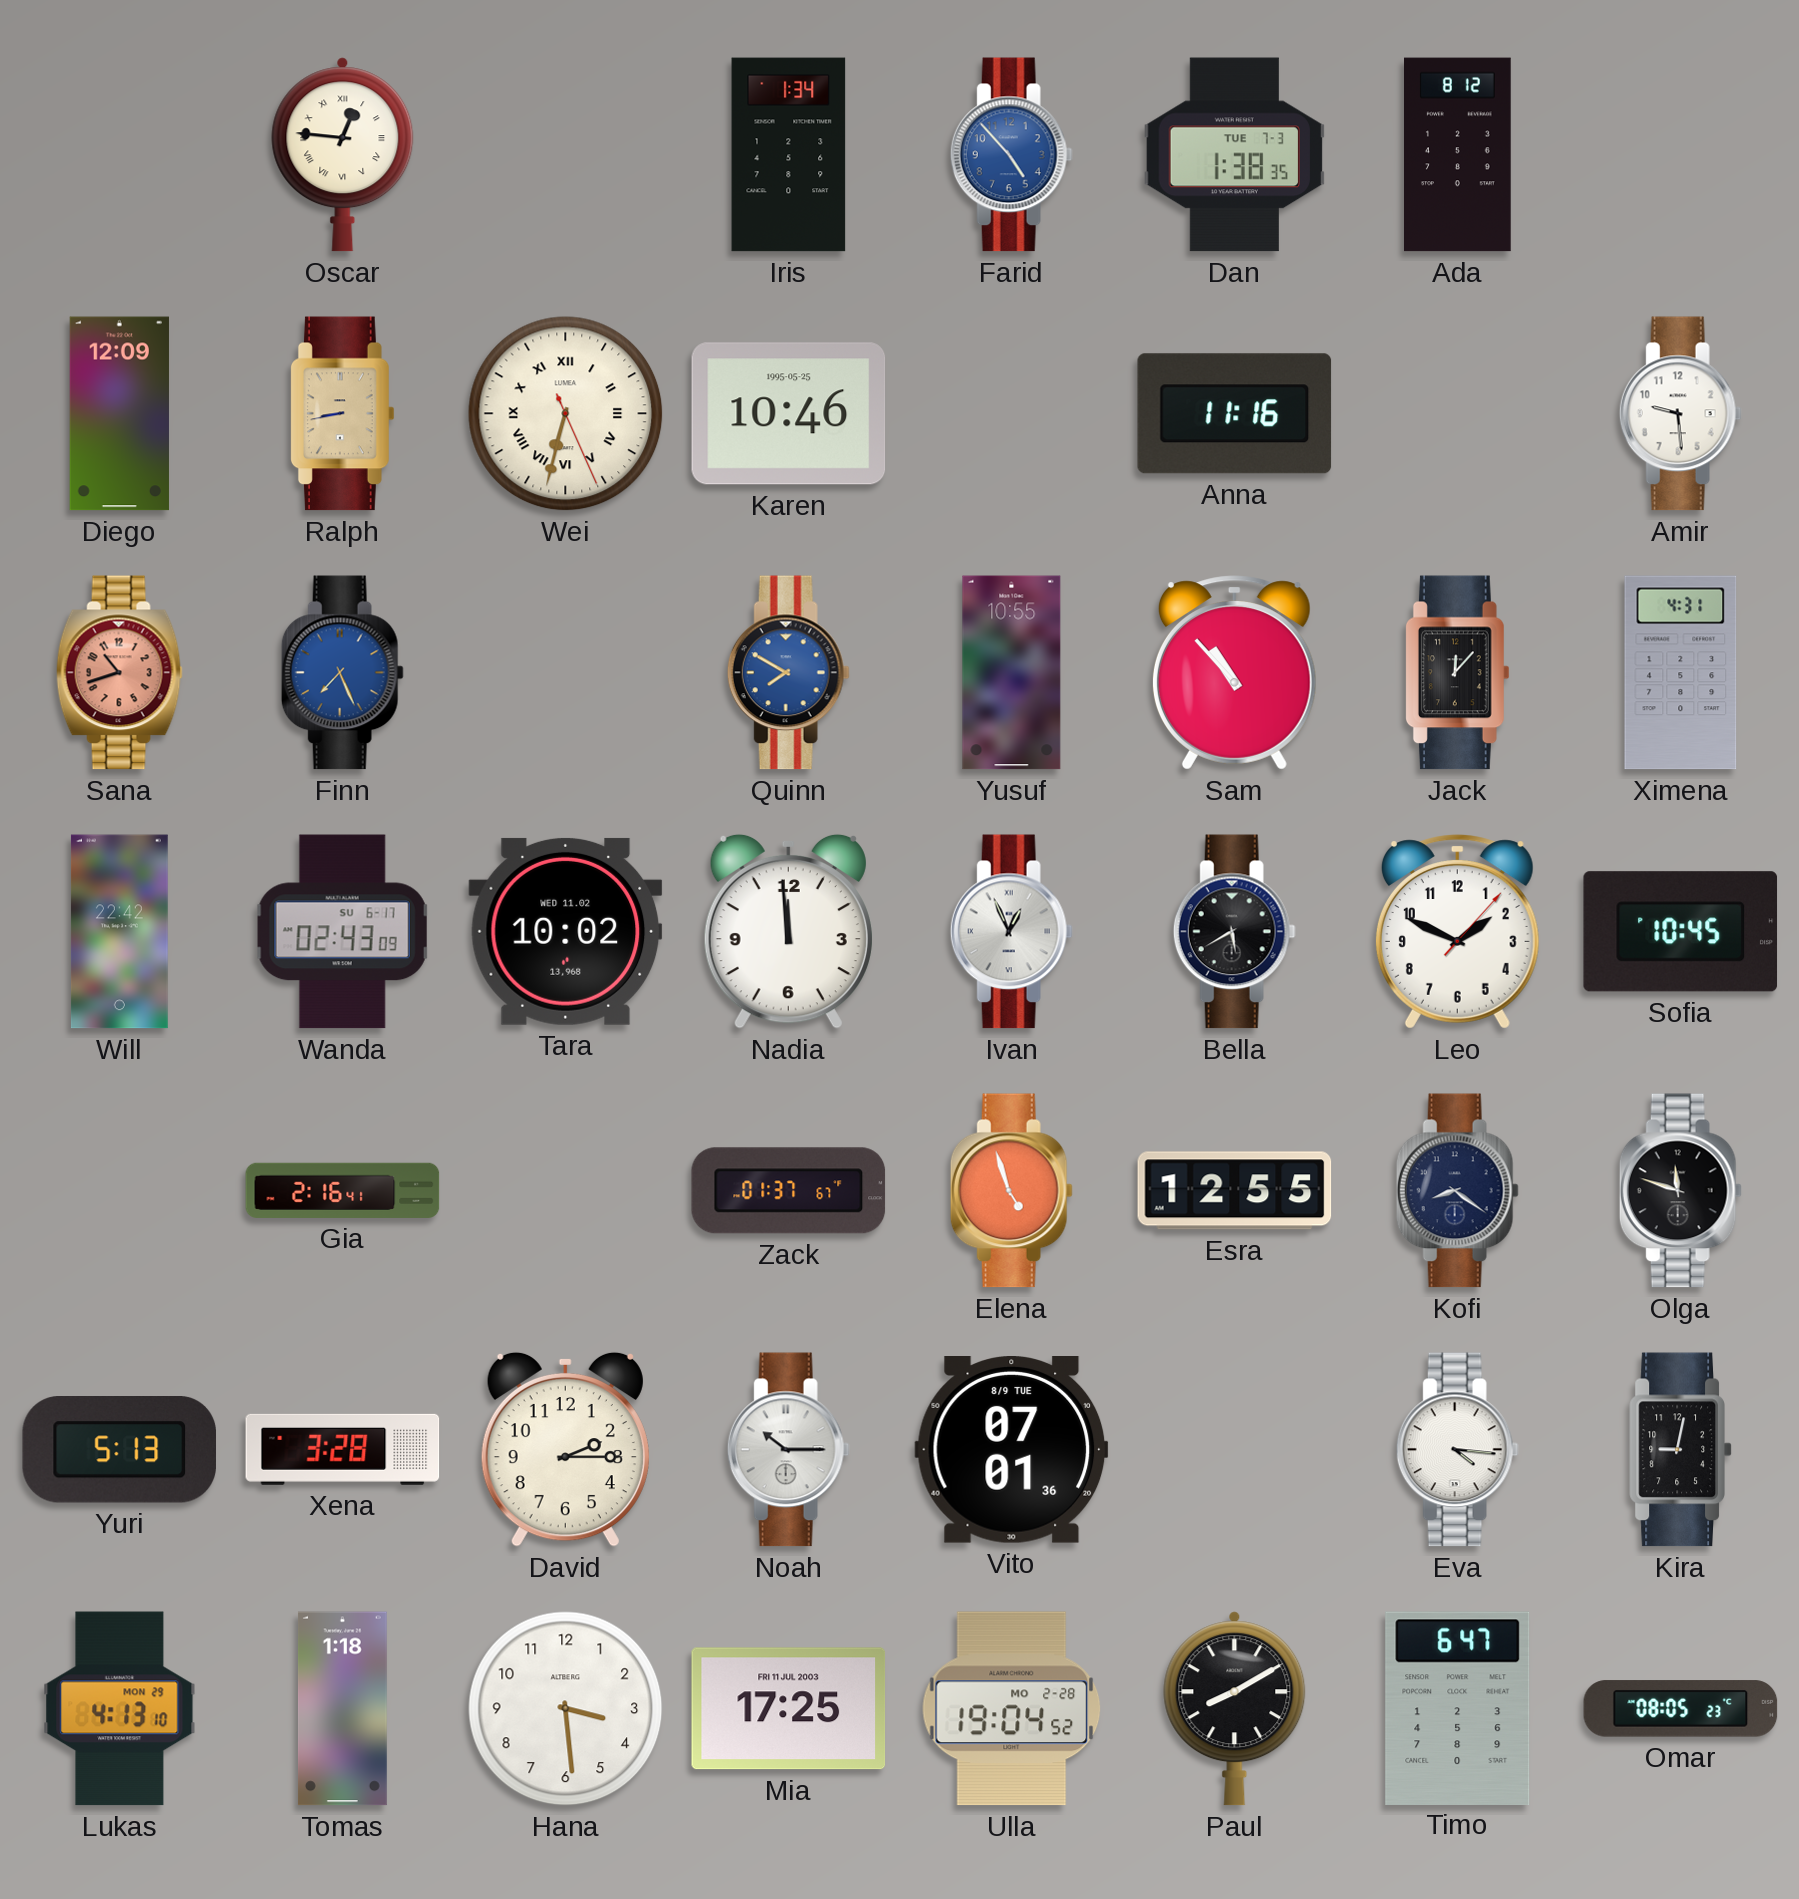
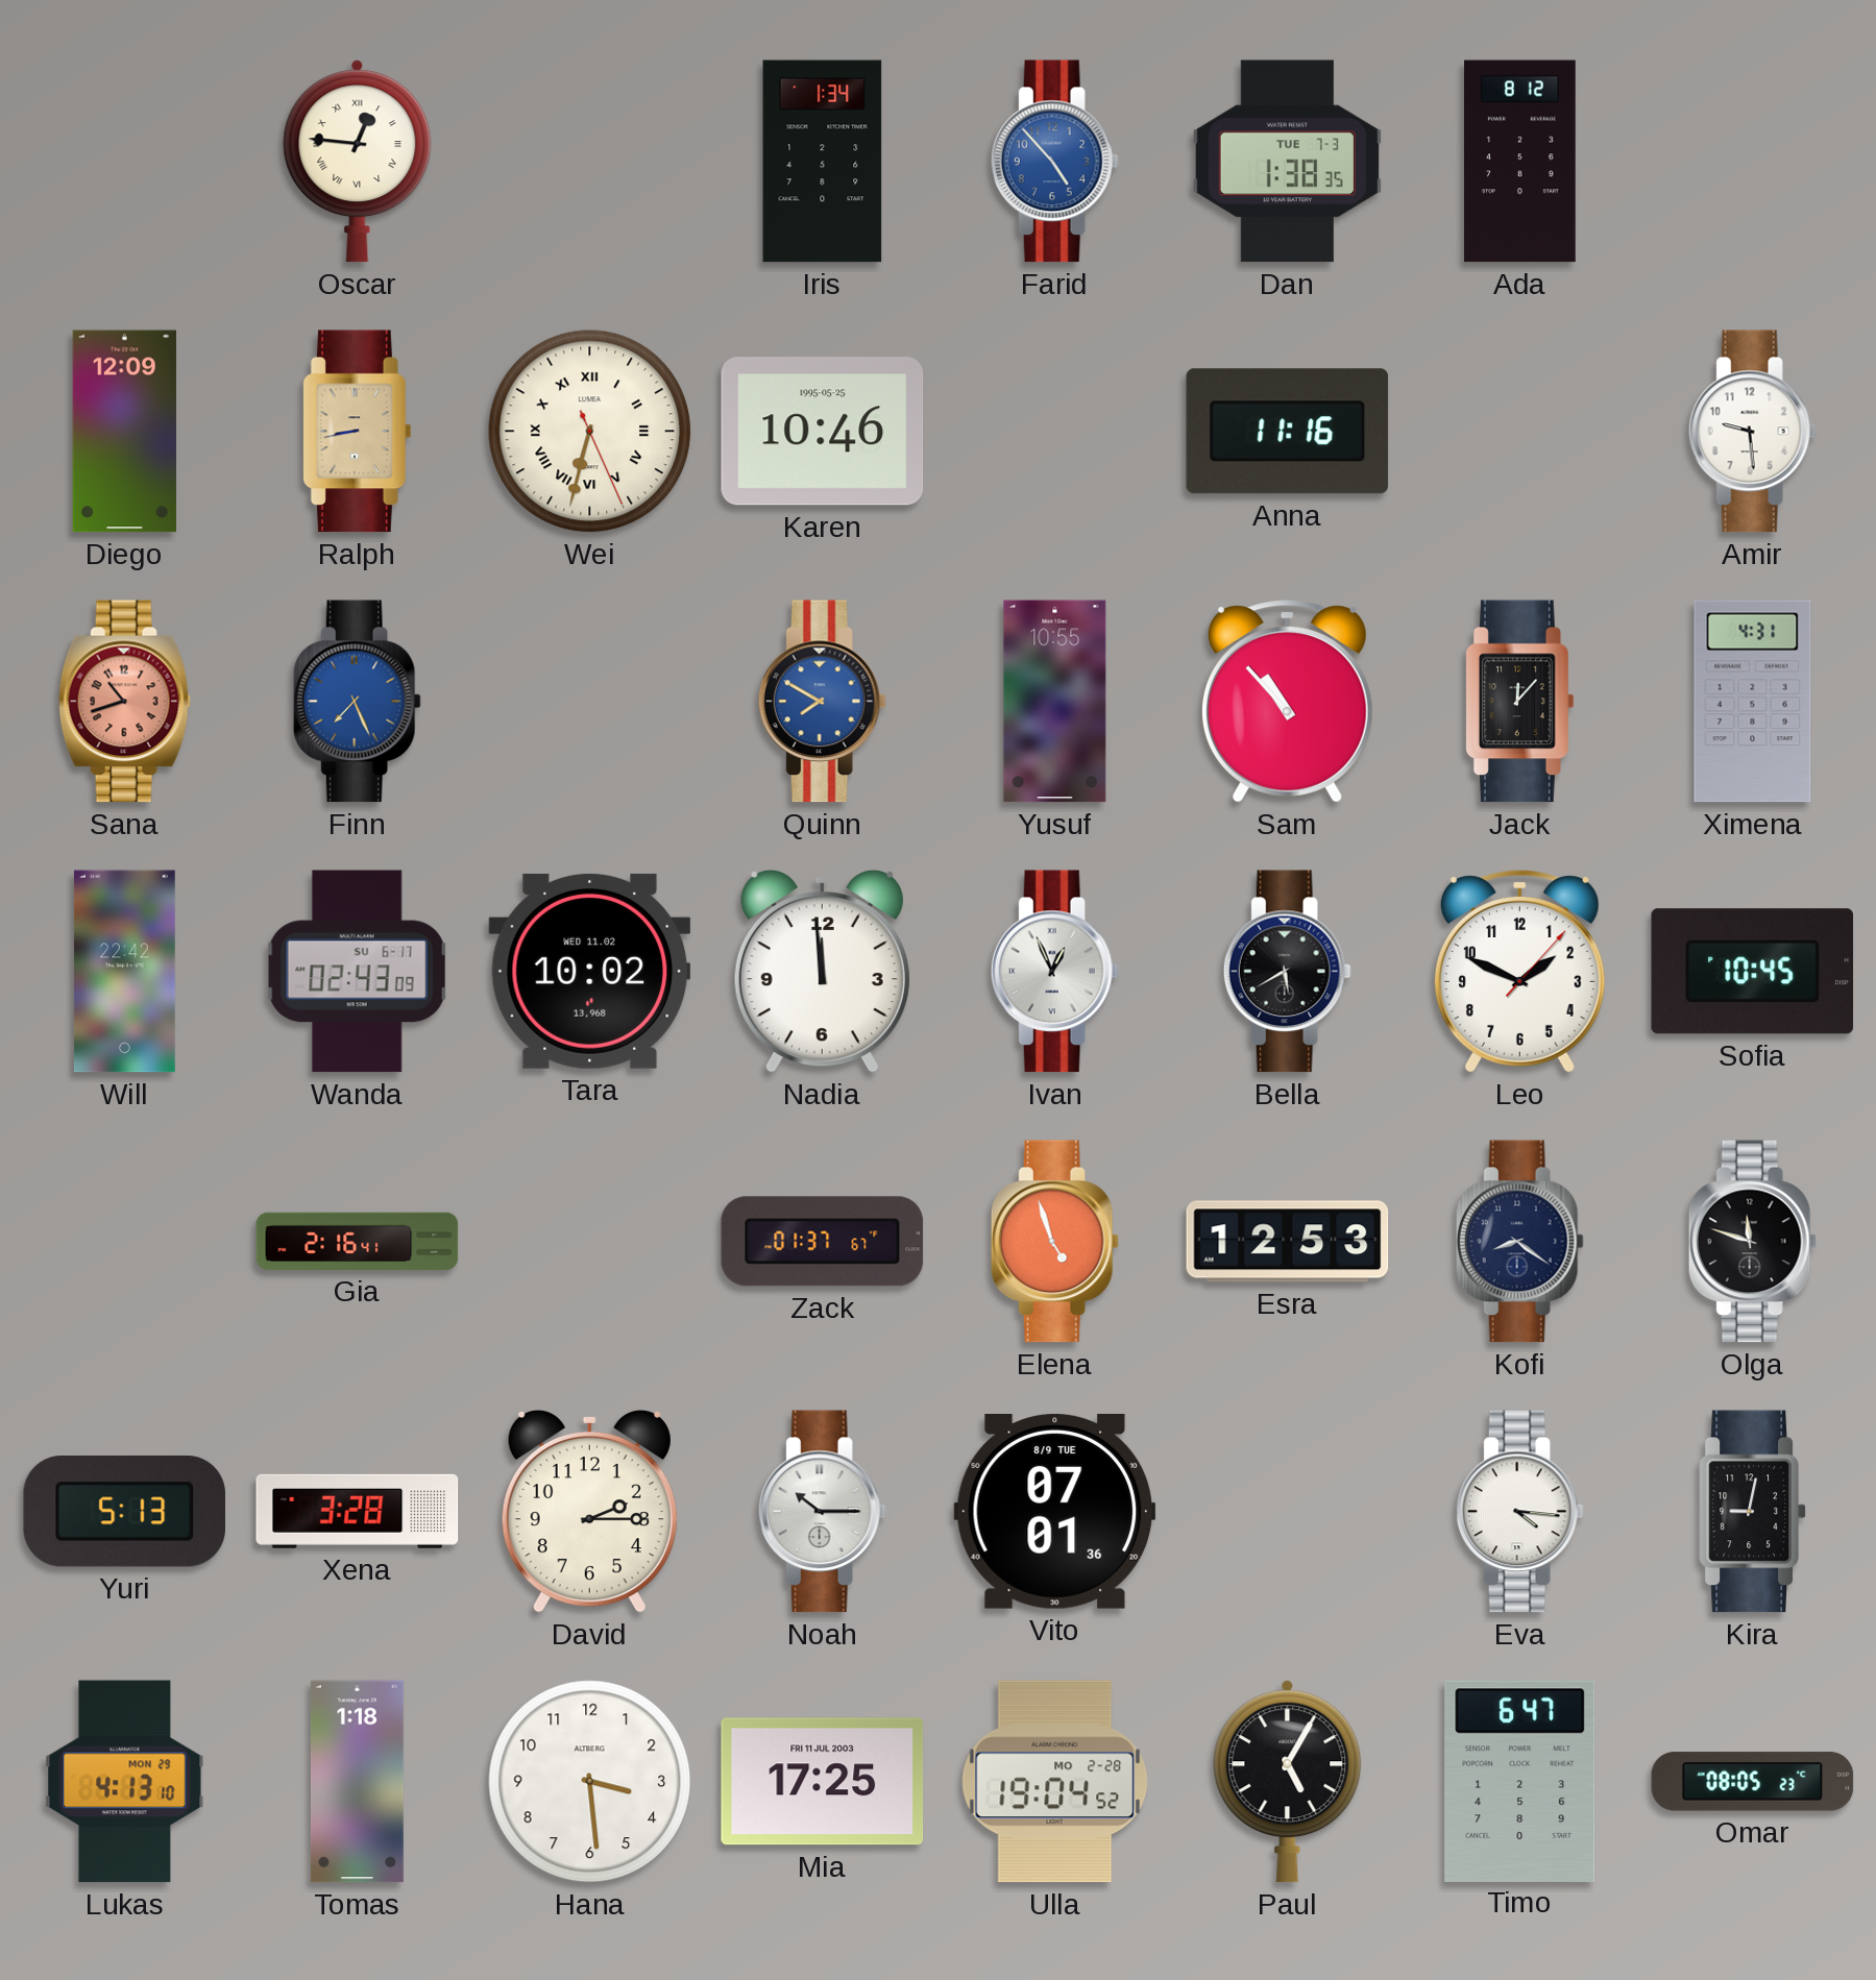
Esra: 12:55 -> 12:53
Paul: 8:10 -> 5:05
